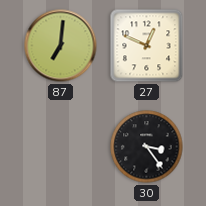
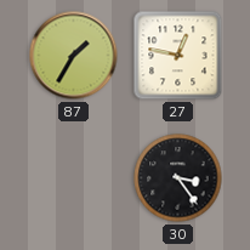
87: 7:01 -> 1:35
27: 12:49 -> 12:47
